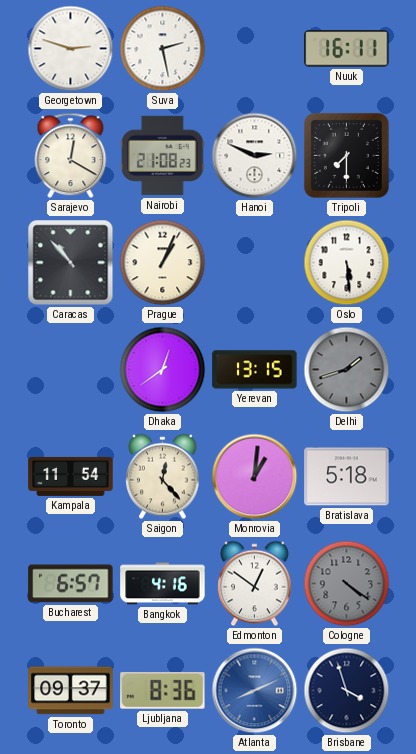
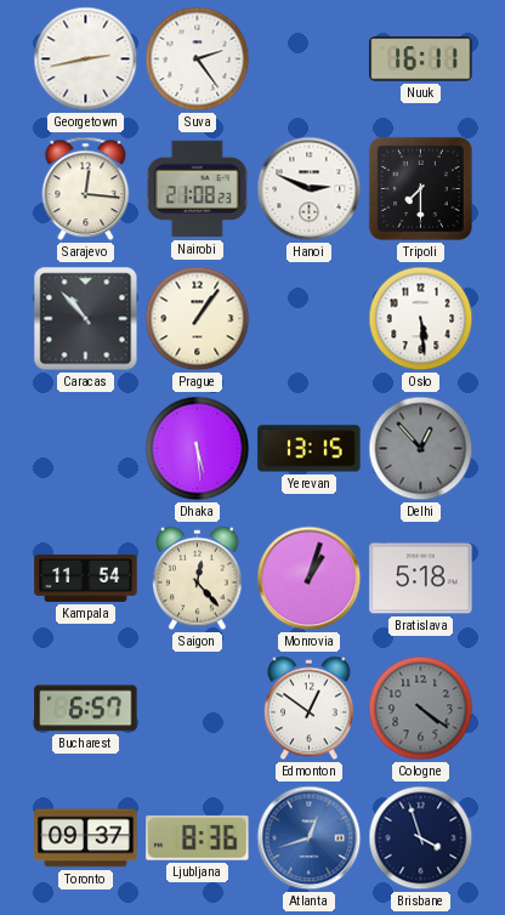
Georgetown: 2:48 -> 2:43
Suva: 2:28 -> 2:24
Sarajevo: 12:20 -> 12:16
Prague: 1:04 -> 1:06
Dhaka: 12:39 -> 5:29
Delhi: 1:42 -> 12:53
Monrovia: 1:01 -> 1:03
Bangkok: 4:16 -> none
Atlanta: 8:11 -> 12:42
